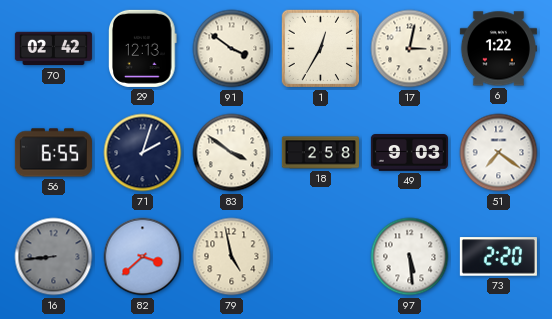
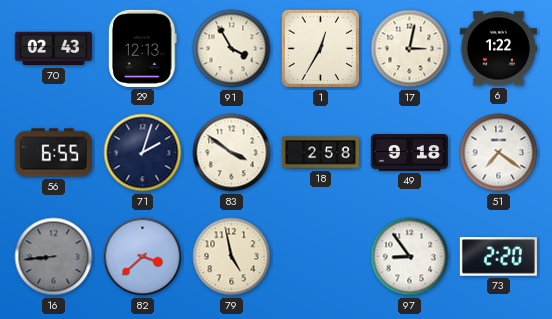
70: 02:42 -> 02:43
91: 3:51 -> 3:55
49: 9:03 -> 9:18
97: 5:29 -> 8:54
